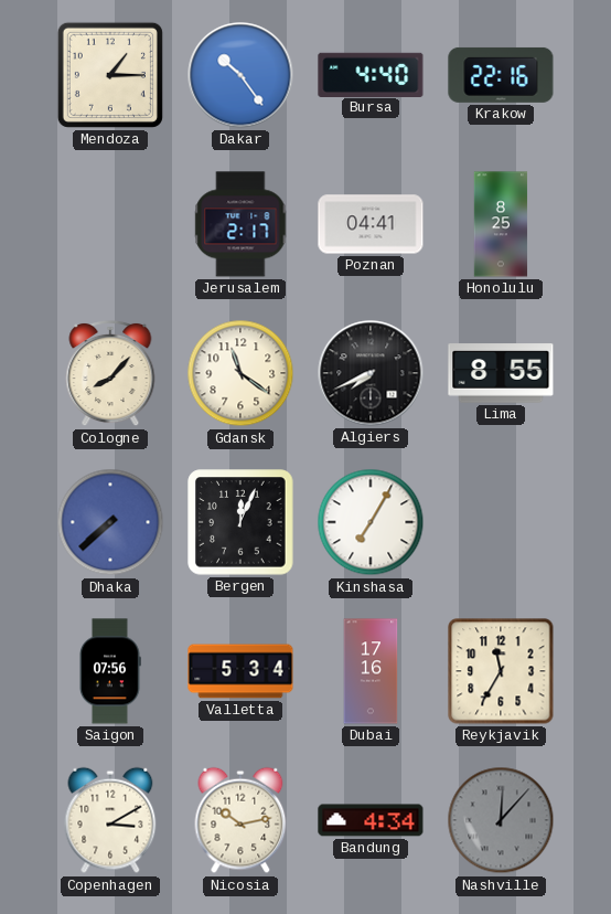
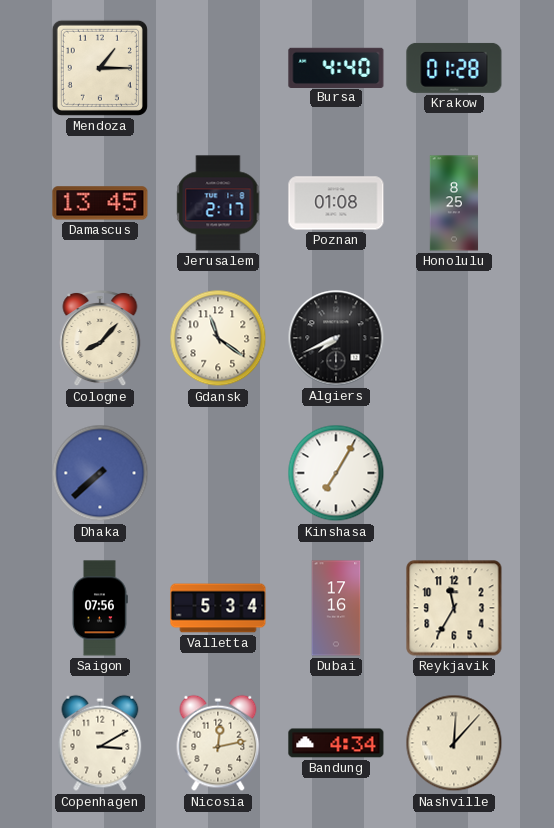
Dakar: 10:24 -> none
Krakow: 22:16 -> 01:28
Damascus: none -> 13:45
Poznan: 04:41 -> 01:08
Lima: 8:55 -> none
Bergen: 12:04 -> none
Nicosia: 10:13 -> 12:13
Nashville dial: grey -> cream
